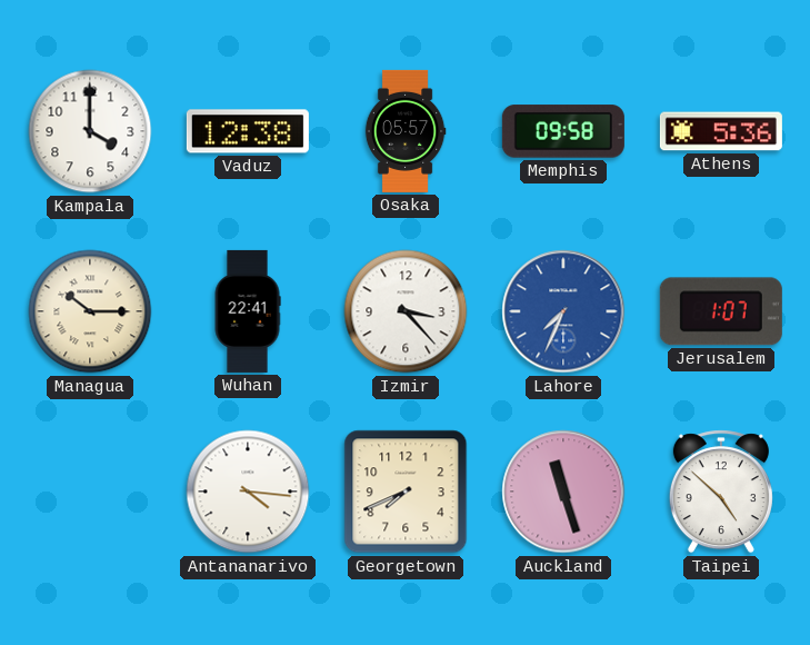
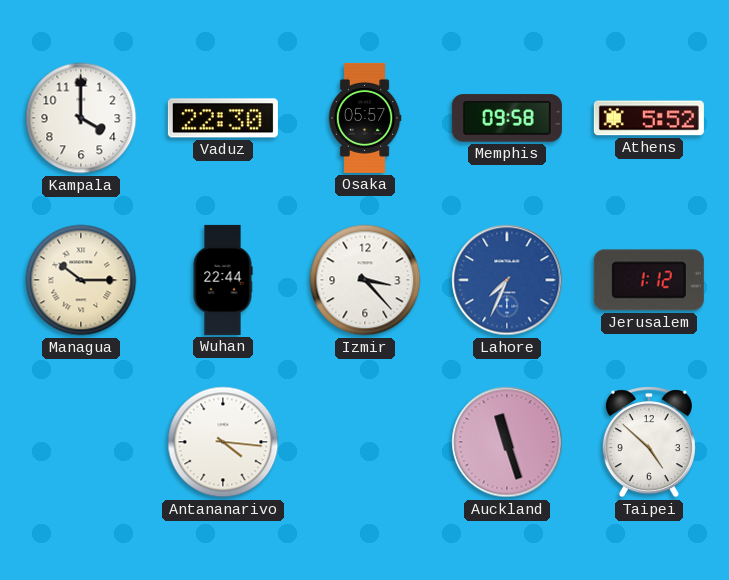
Vaduz: 12:38 -> 22:30
Athens: 5:36 -> 5:52
Wuhan: 22:41 -> 22:44
Jerusalem: 1:07 -> 1:12
Georgetown: 7:41 -> none
